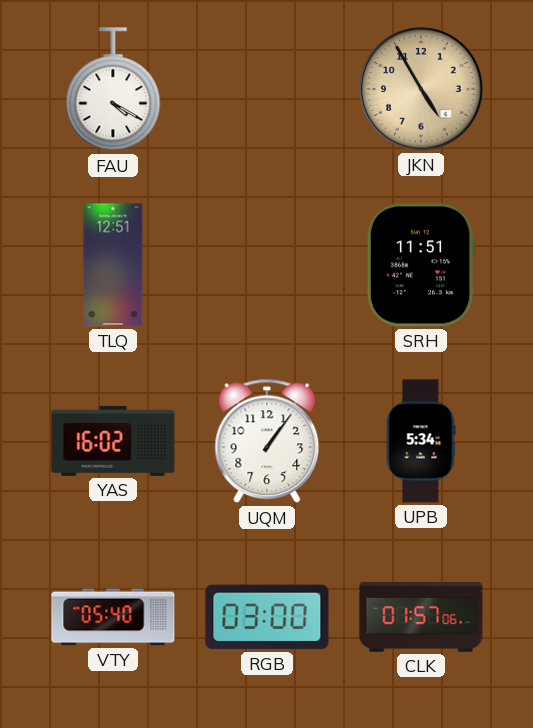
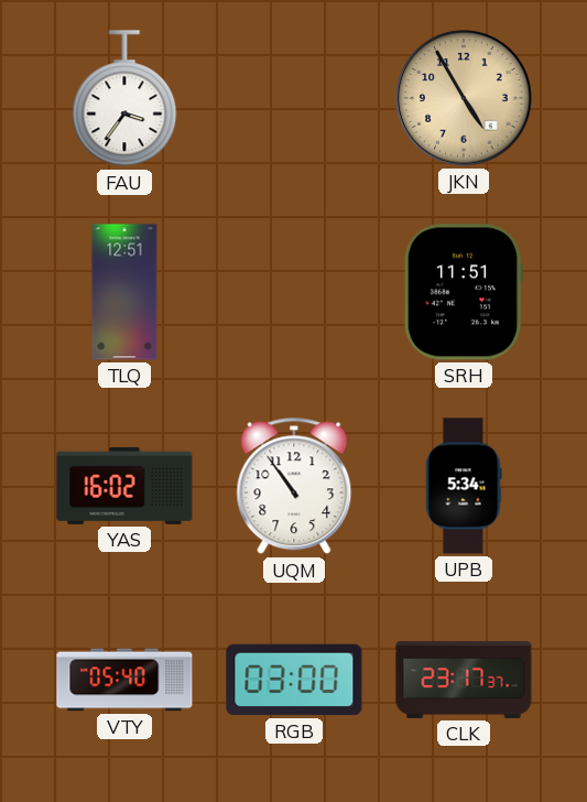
FAU: 4:20 -> 3:36
UQM: 1:06 -> 10:54
CLK: 01:57 -> 23:17
